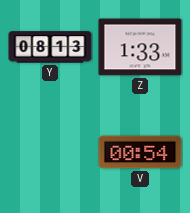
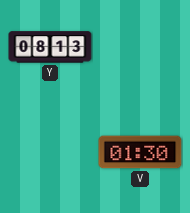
Z: 1:33 -> none
V: 00:54 -> 01:30
